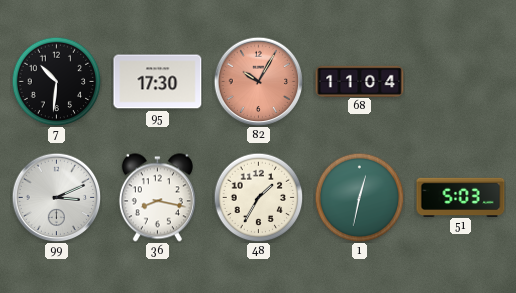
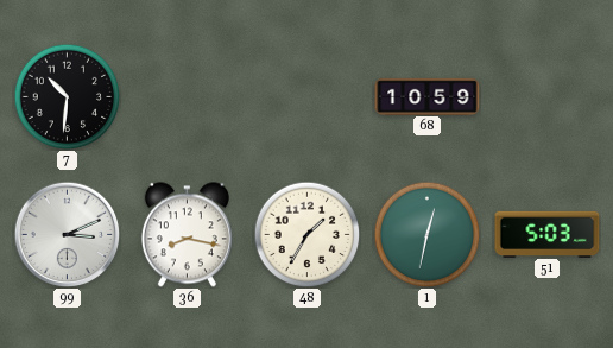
95: 17:30 -> none
82: 10:05 -> none
68: 11:04 -> 10:59
